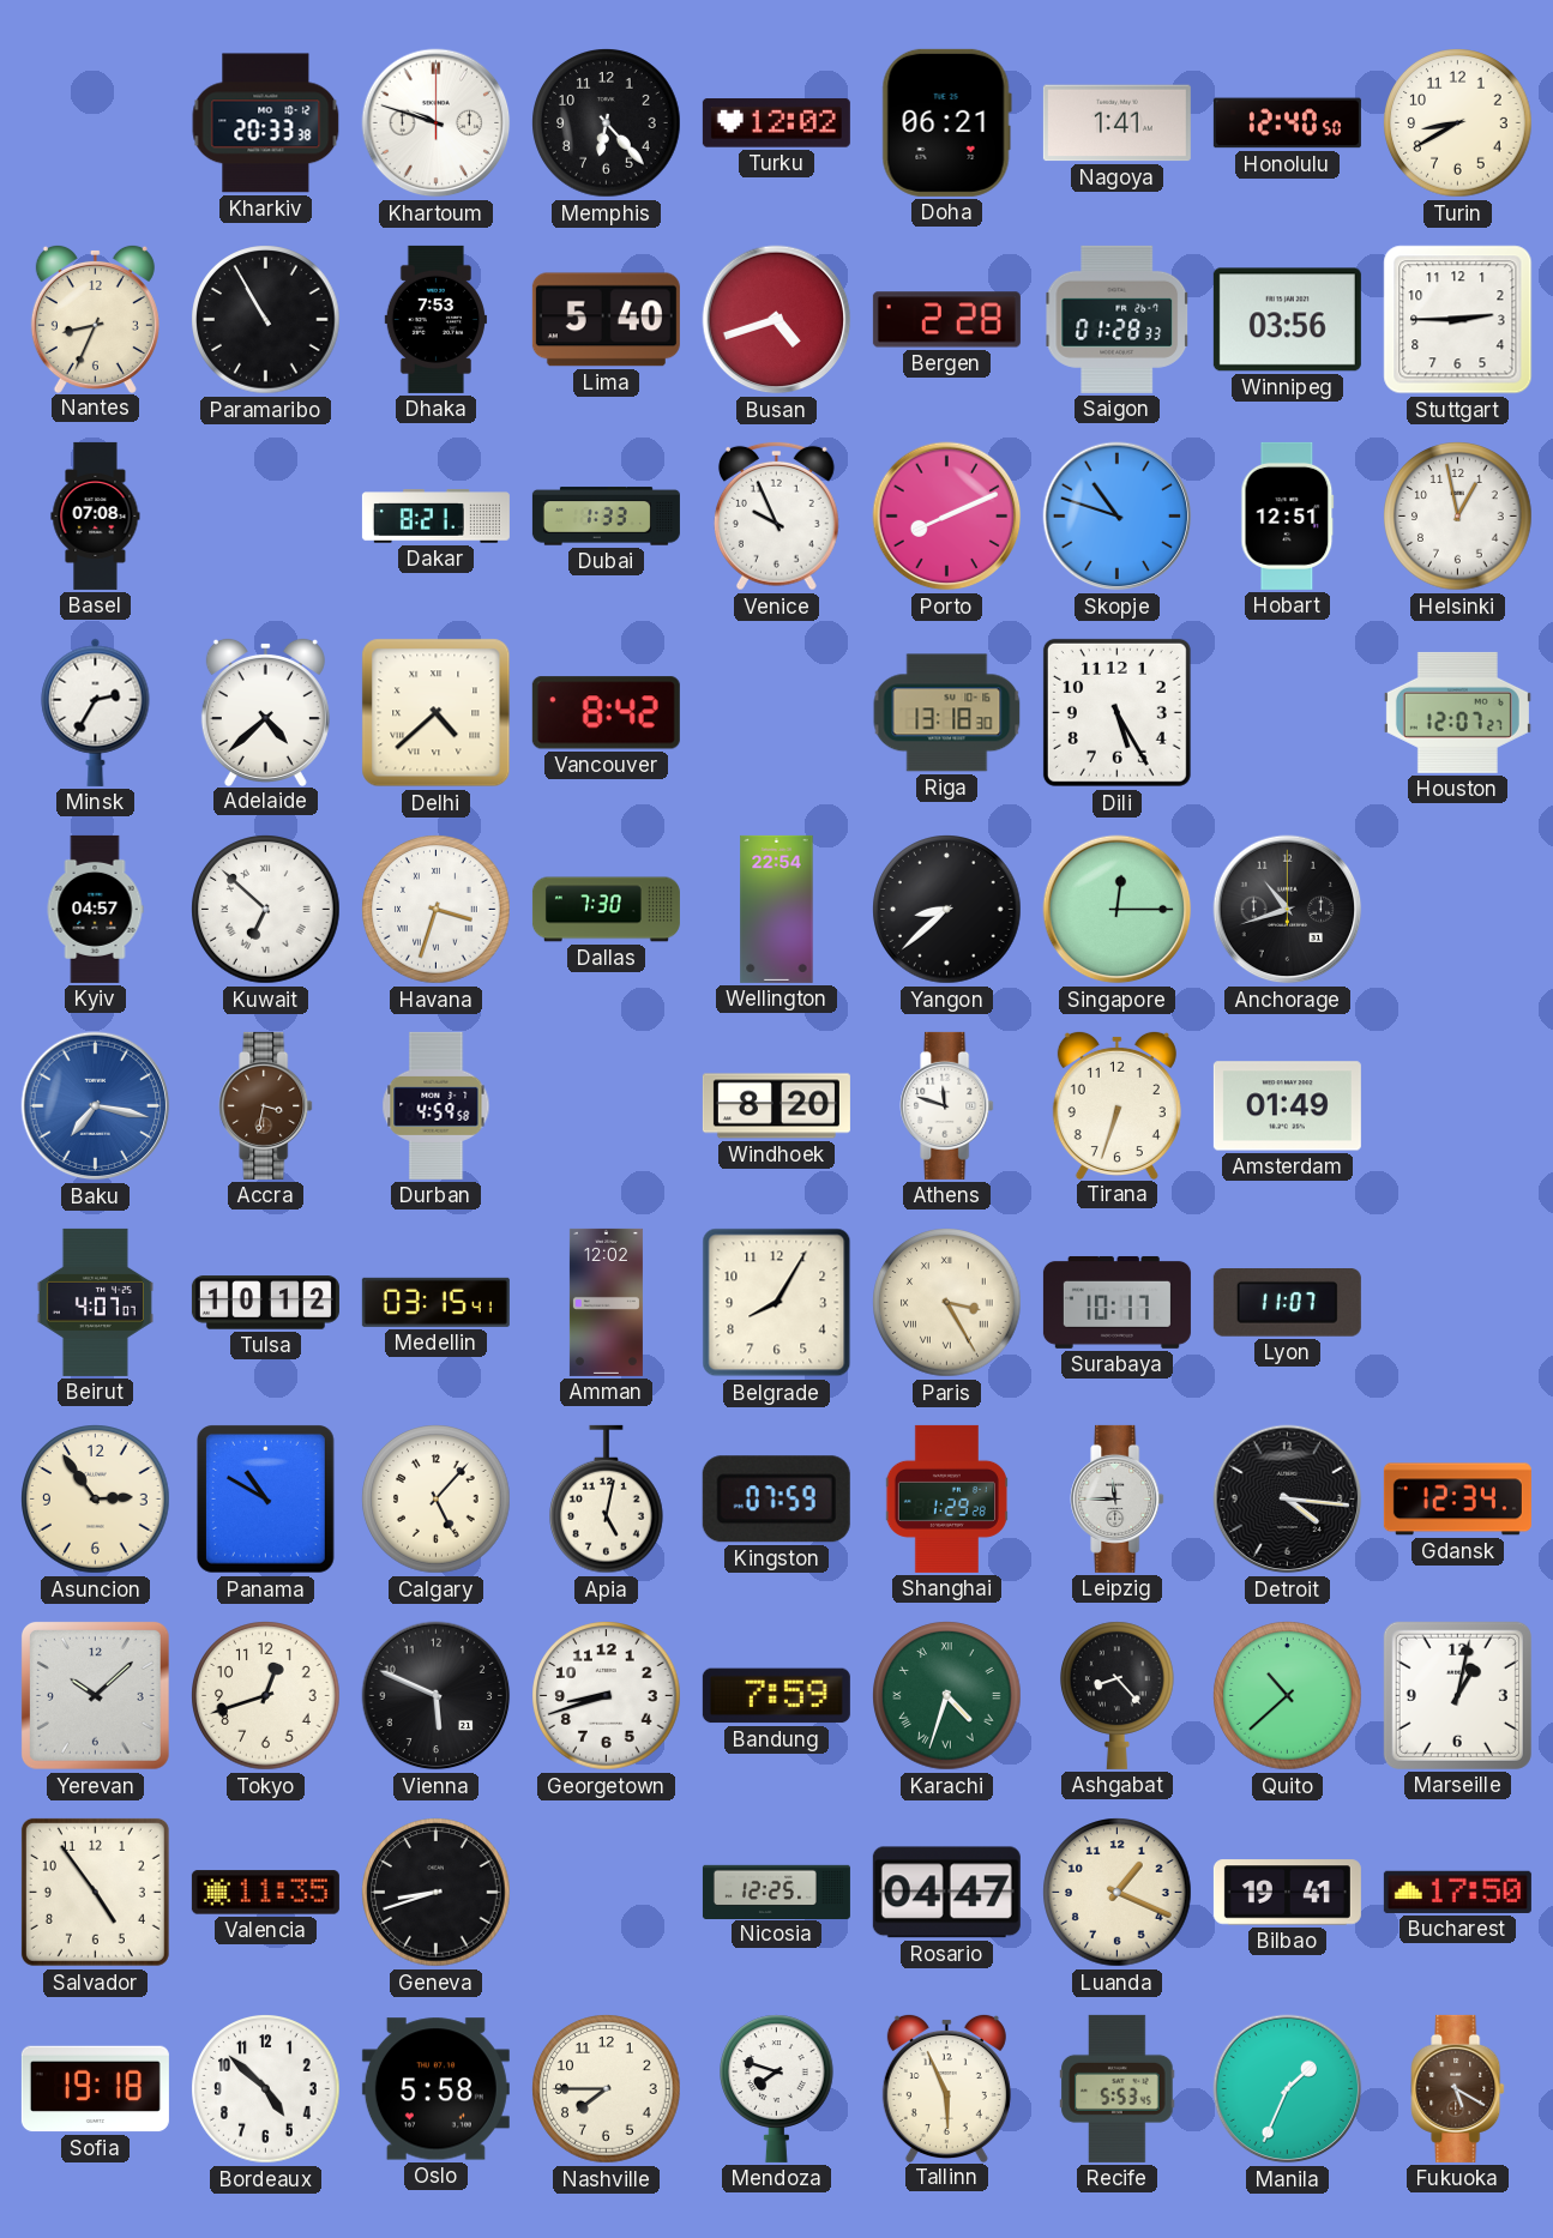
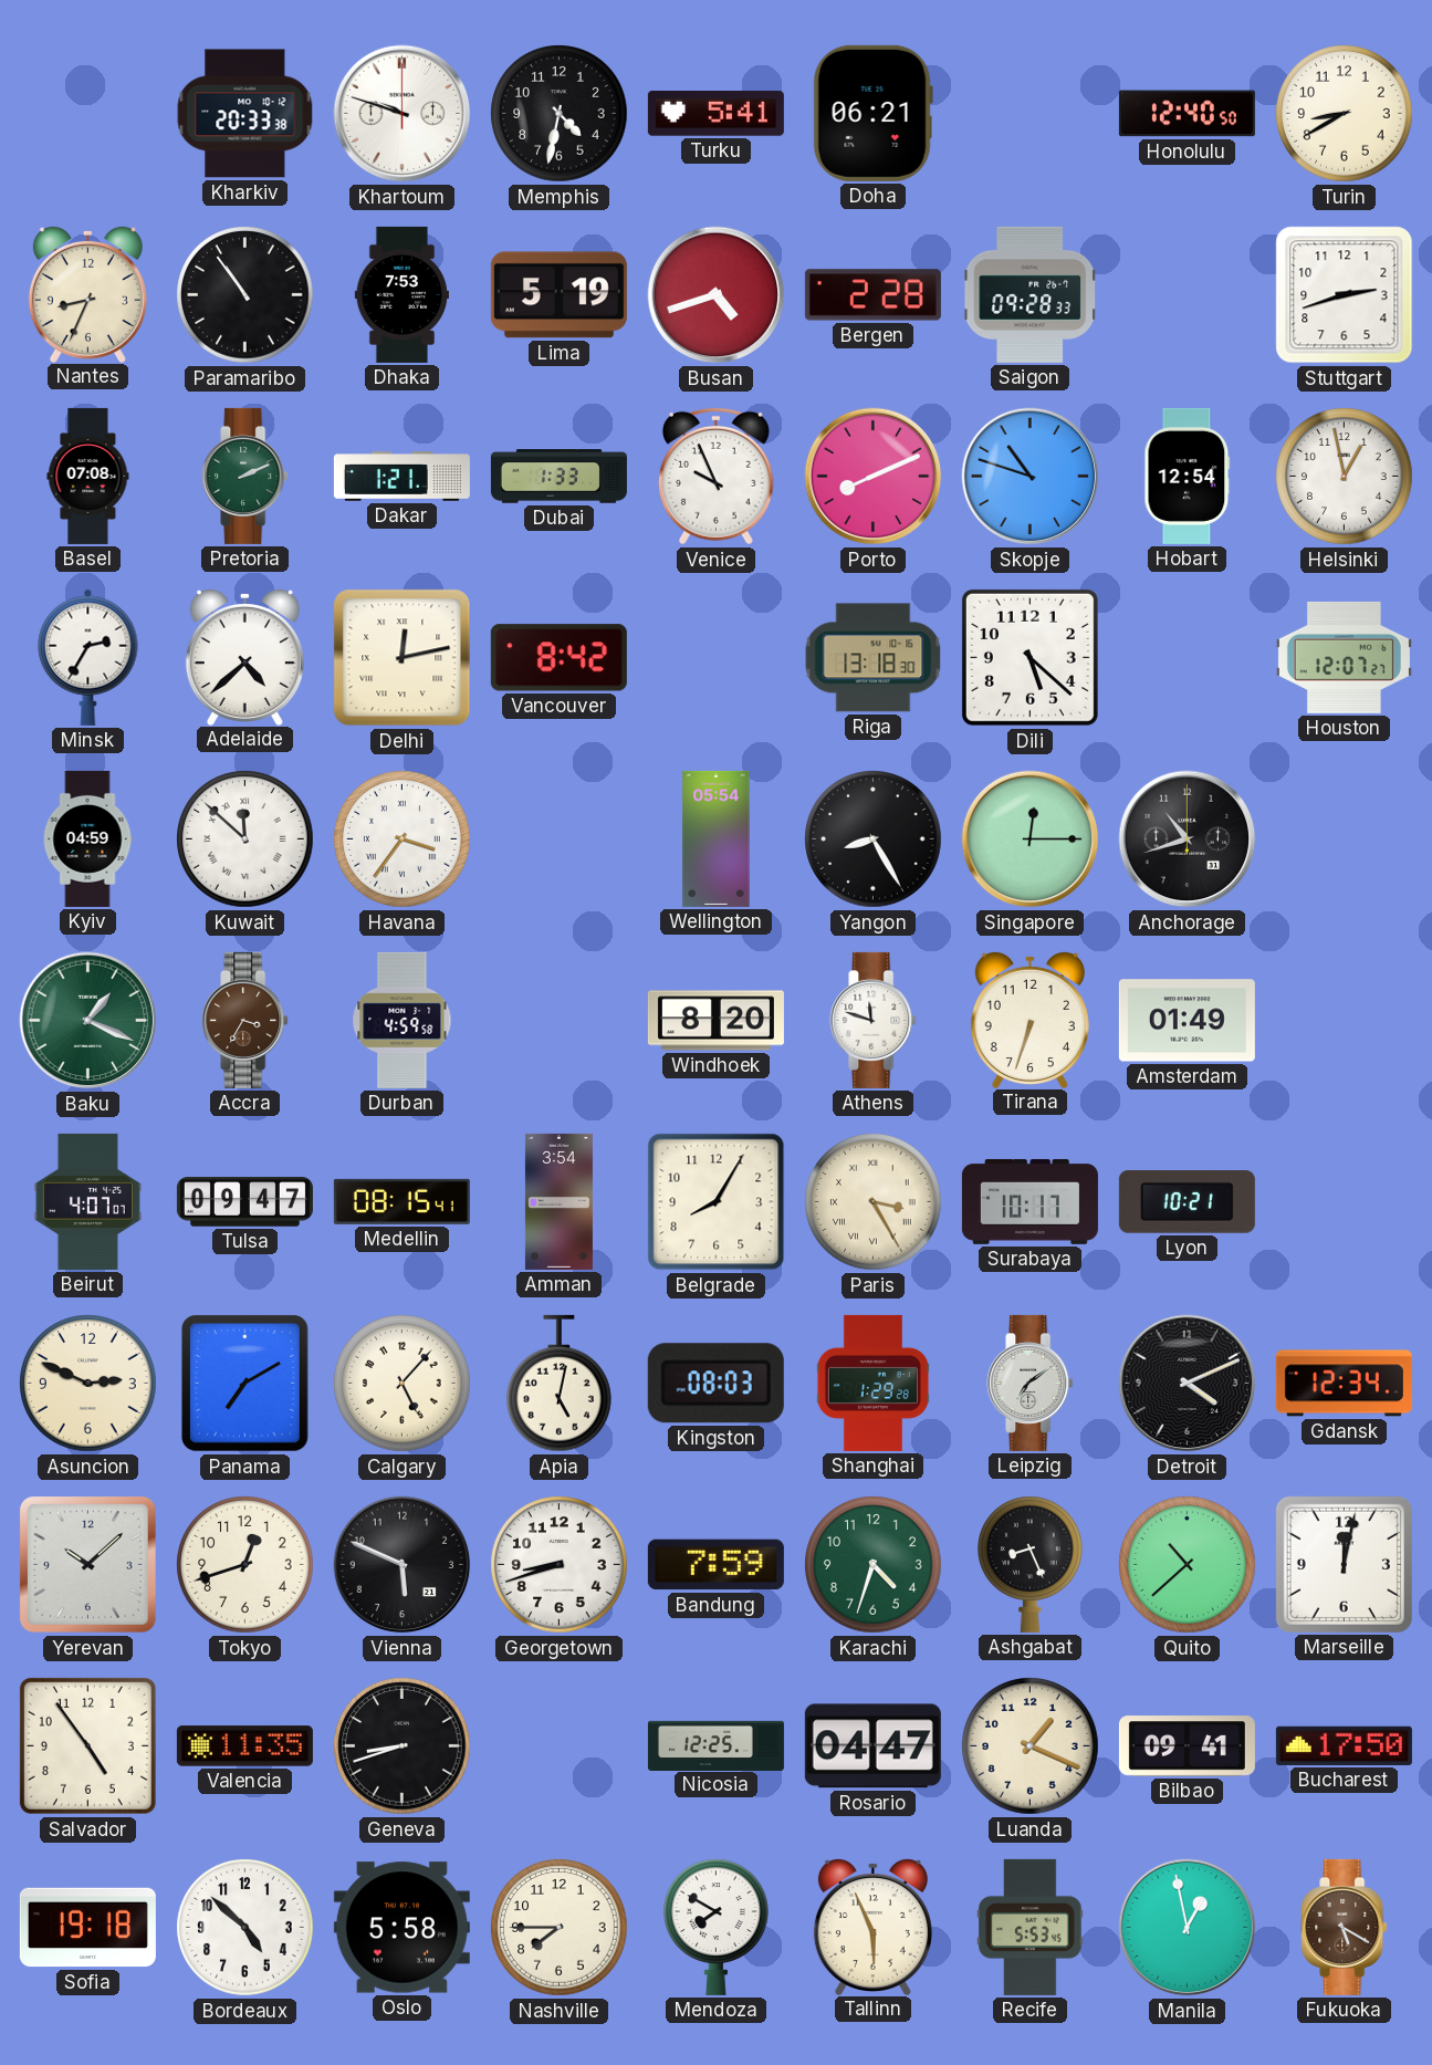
Memphis: 6:23 -> 4:32
Turku: 12:02 -> 5:41
Nagoya: 1:41 -> none
Paramaribo: 10:55 -> 10:54
Lima: 5:40 -> 5:19
Saigon: 01:28 -> 09:28
Winnipeg: 03:56 -> none
Stuttgart: 2:45 -> 2:42
Pretoria: none -> 2:11
Dakar: 8:21 -> 1:21
Hobart: 12:51 -> 12:54
Delhi: 4:38 -> 12:13
Dili: 5:25 -> 5:22
Kyiv: 04:57 -> 04:59
Kuwait: 6:52 -> 11:52
Havana: 3:33 -> 3:36
Dallas: 7:30 -> none
Wellington: 22:54 -> 05:54
Yangon: 8:38 -> 8:25
Baku: 7:17 -> 1:19
Baku dial: blue -> green
Accra: 3:32 -> 3:35
Tulsa: 10:12 -> 09:47
Medellin: 03:15 -> 08:15
Amman: 12:02 -> 3:54
Lyon: 11:07 -> 10:21
Asuncion: 2:54 -> 2:49
Panama: 10:50 -> 7:10
Kingston: 07:59 -> 08:03
Leipzig: 11:45 -> 7:09
Detroit: 4:16 -> 4:11
Karachi numerals: Roman -> Arabic
Ashgabat: 8:23 -> 8:26
Marseille: 1:02 -> 12:02
Bilbao: 19:41 -> 09:41
Mendoza: 7:48 -> 7:50
Manila: 1:34 -> 12:58
